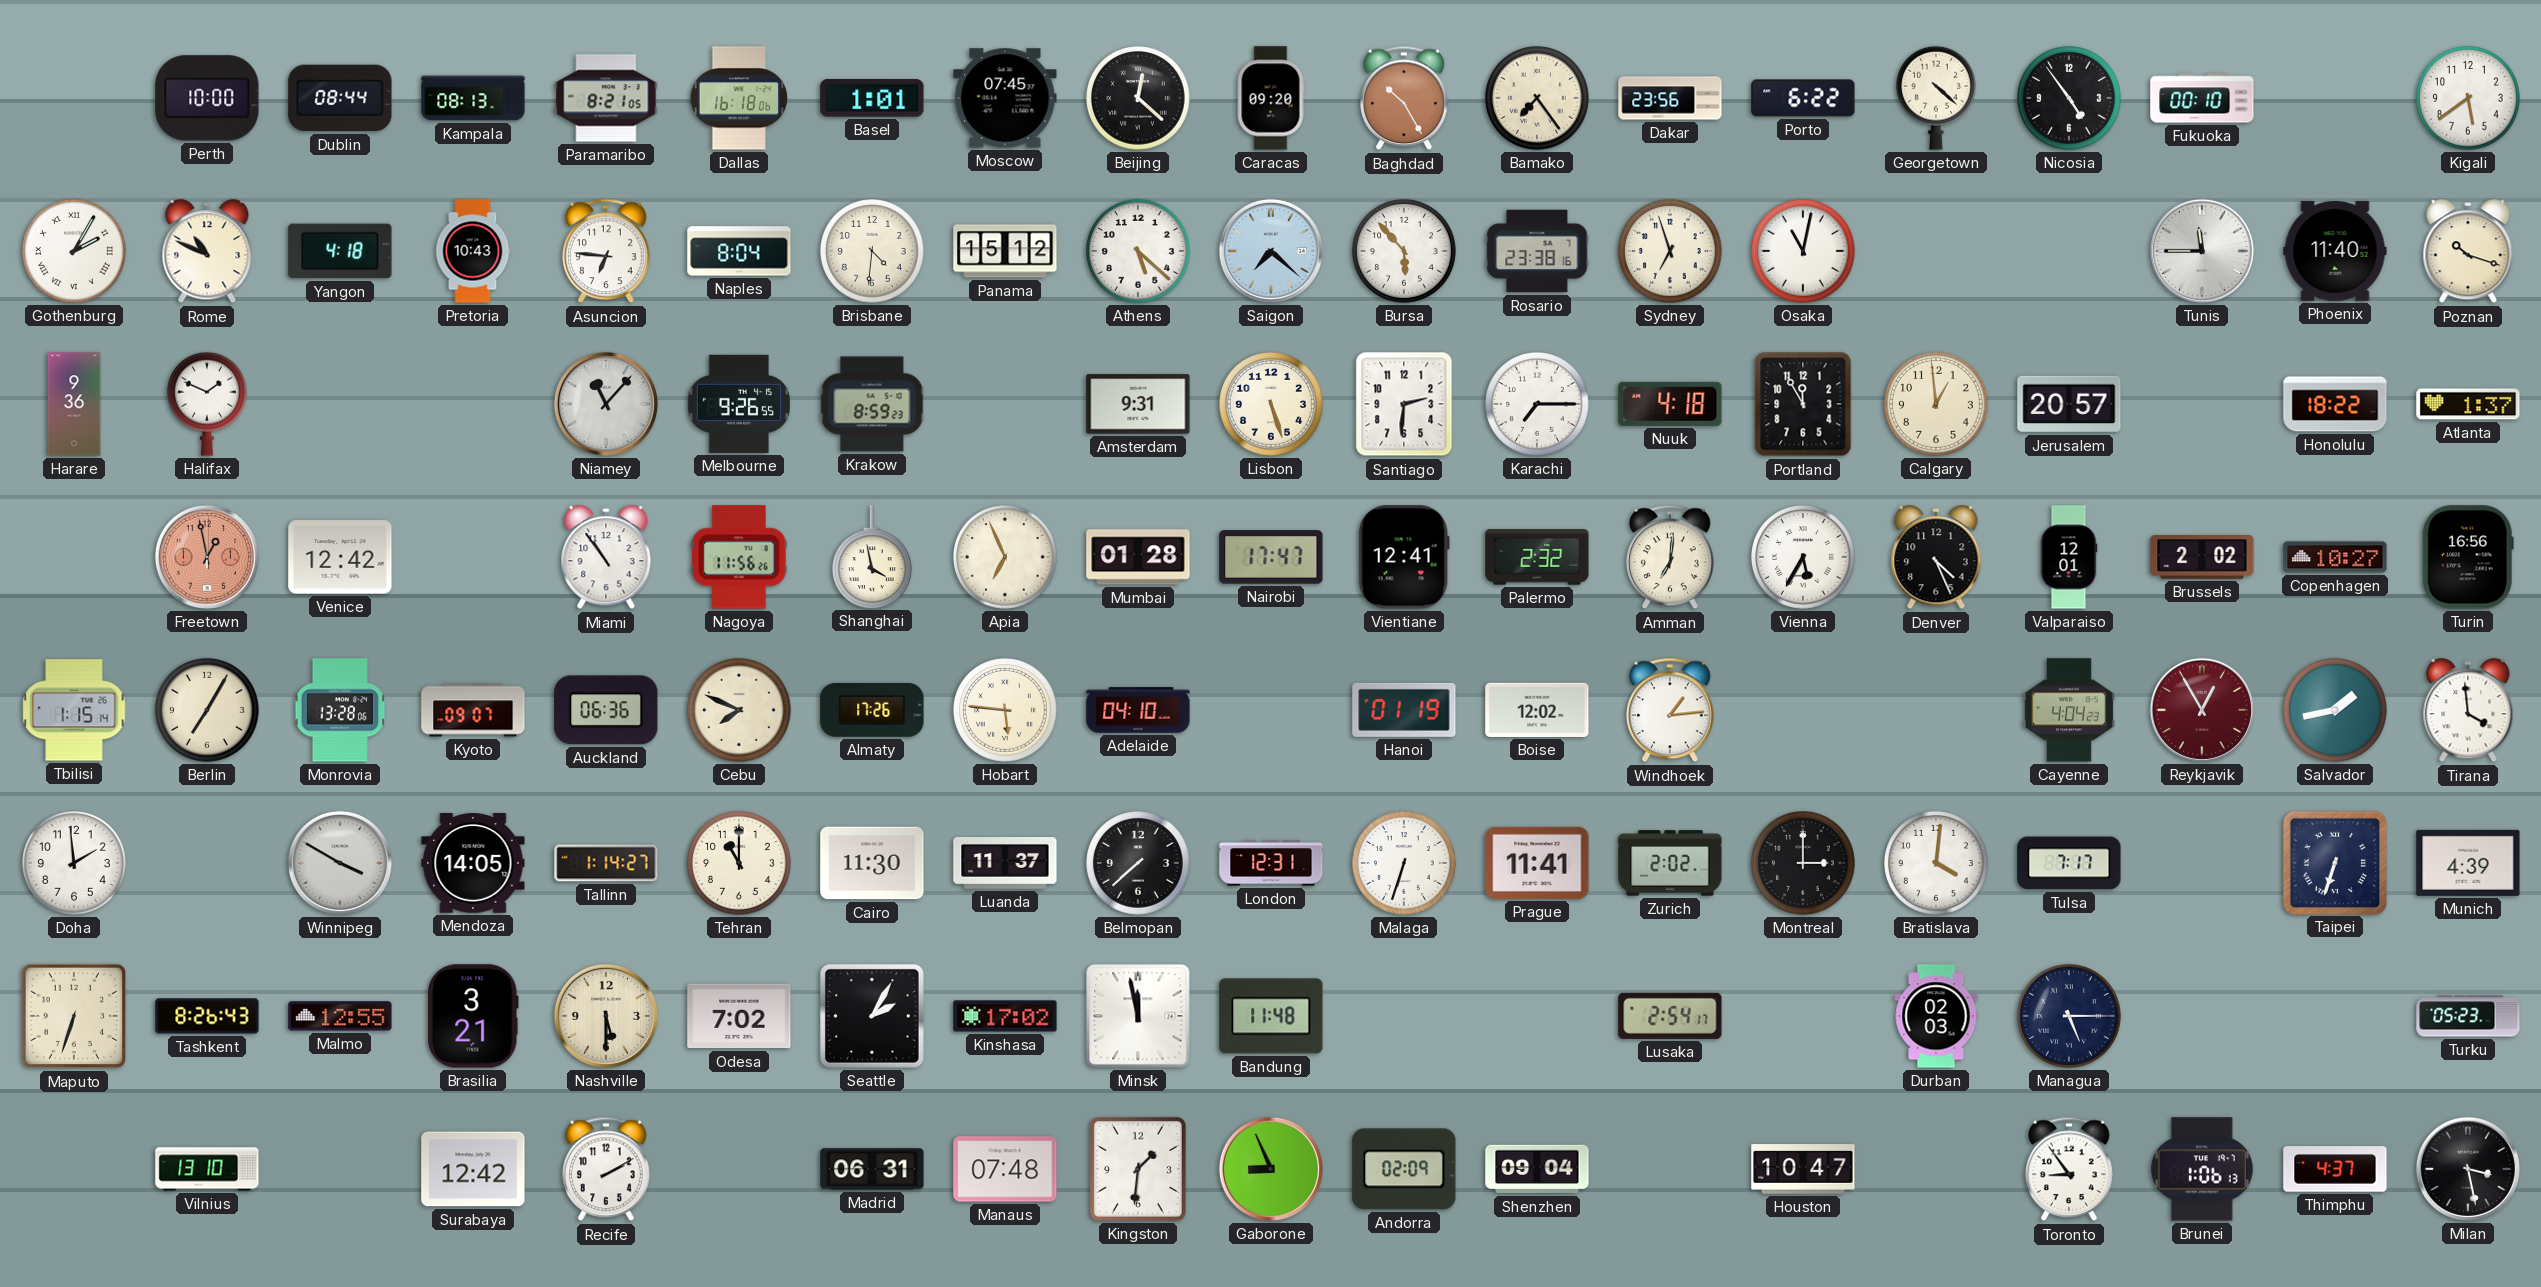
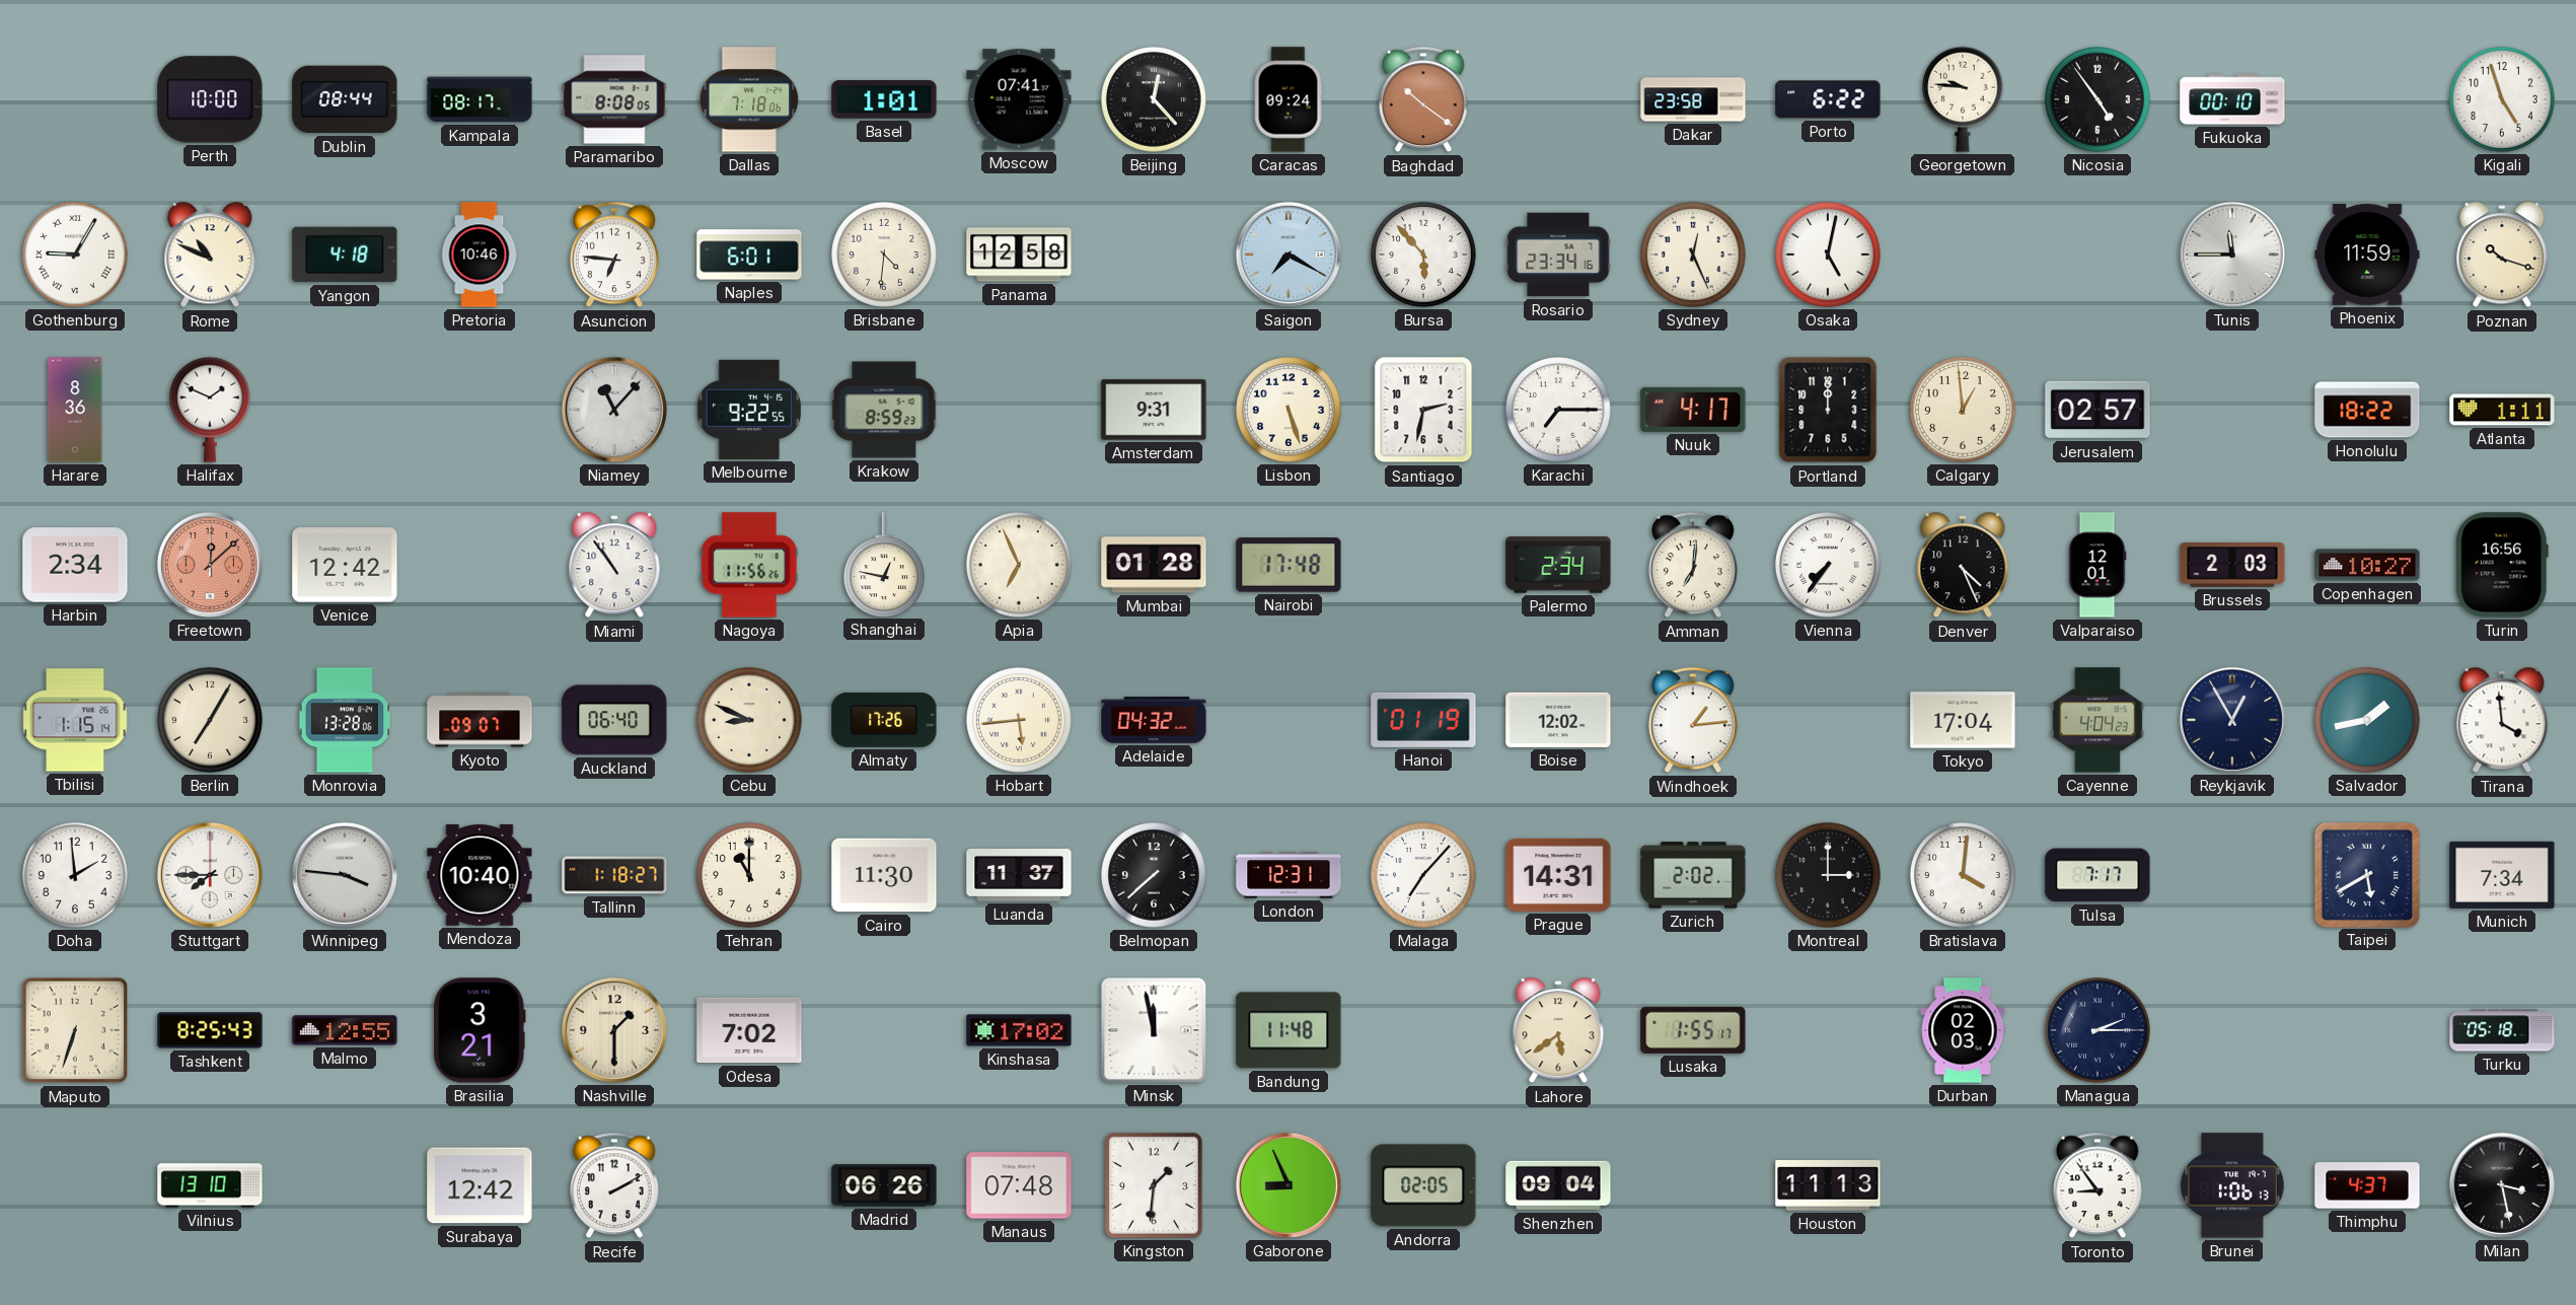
Kampala: 08:13 -> 08:17
Paramaribo: 8:21 -> 8:08
Dallas: 16:18 -> 7:18
Moscow: 07:45 -> 07:41
Beijing: 12:22 -> 12:23
Caracas: 09:20 -> 09:24
Baghdad: 10:25 -> 10:21
Bamako: 7:24 -> none
Dakar: 23:56 -> 23:58
Georgetown: 4:22 -> 9:46
Kigali: 5:39 -> 4:57
Gothenburg: 2:05 -> 9:05
Pretoria: 10:43 -> 10:46
Naples: 8:04 -> 6:01
Panama: 15:12 -> 12:58
Athens: 5:22 -> none
Saigon: 7:22 -> 7:20
Rosario: 23:38 -> 23:34
Sydney: 6:57 -> 12:26
Osaka: 11:02 -> 5:02
Phoenix: 11:40 -> 11:59
Harare: 9:36 -> 8:36
Melbourne: 9:26 -> 9:22
Santiago: 2:31 -> 2:32
Nuuk: 4:18 -> 4:17
Portland: 11:55 -> 12:00
Jerusalem: 20:57 -> 02:57
Atlanta: 1:37 -> 1:11
Harbin: none -> 2:34
Freetown: 12:58 -> 12:08
Shanghai: 3:58 -> 12:47
Nairobi: 17:47 -> 17:48
Vientiane: 12:41 -> none
Palermo: 2:32 -> 2:34
Vienna: 5:35 -> 7:36
Brussels: 2:02 -> 2:03
Auckland: 06:36 -> 06:40
Cebu: 7:49 -> 8:49
Hobart: 5:46 -> 5:44
Adelaide: 04:10 -> 04:32
Tokyo: none -> 17:04
Reykjavik dial: burgundy -> navy
Stuttgart: none -> 7:45
Winnipeg: 3:50 -> 3:46
Mendoza: 14:05 -> 10:40
Tallinn: 1:14 -> 1:18
Malaga: 6:33 -> 7:07
Prague: 11:41 -> 14:31
Taipei: 6:33 -> 5:40
Munich: 4:39 -> 7:34
Tashkent: 8:26 -> 8:25
Nashville: 5:30 -> 1:30
Seattle: 2:05 -> none
Lahore: none -> 5:39
Lusaka: 2:54 -> 1:55
Managua: 5:15 -> 2:15
Turku: 05:23 -> 05:18
Madrid: 06:31 -> 06:26
Andorra: 02:09 -> 02:05
Houston: 10:47 -> 11:13
